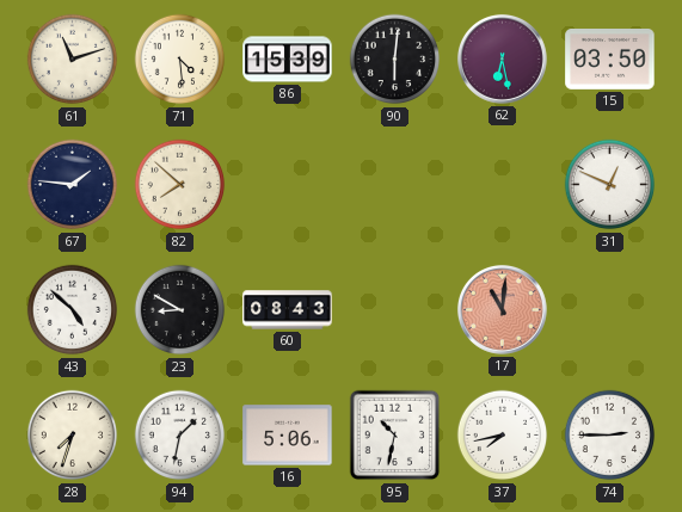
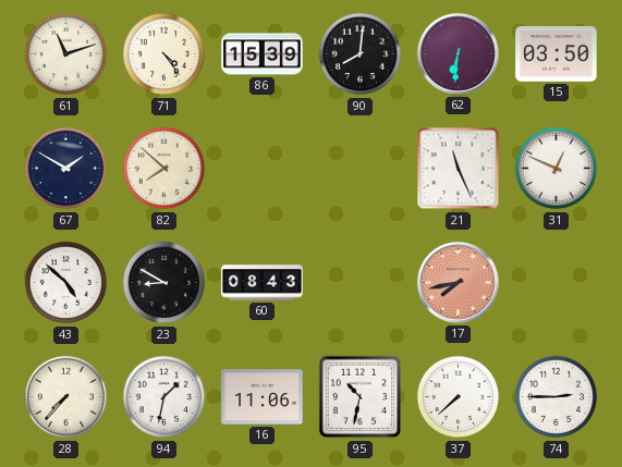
71: 4:29 -> 4:24
90: 6:01 -> 8:01
62: 6:28 -> 6:31
67: 1:46 -> 1:50
21: none -> 11:26
17: 11:01 -> 7:43
28: 7:33 -> 7:37
16: 5:06 -> 11:06
37: 7:43 -> 7:38
